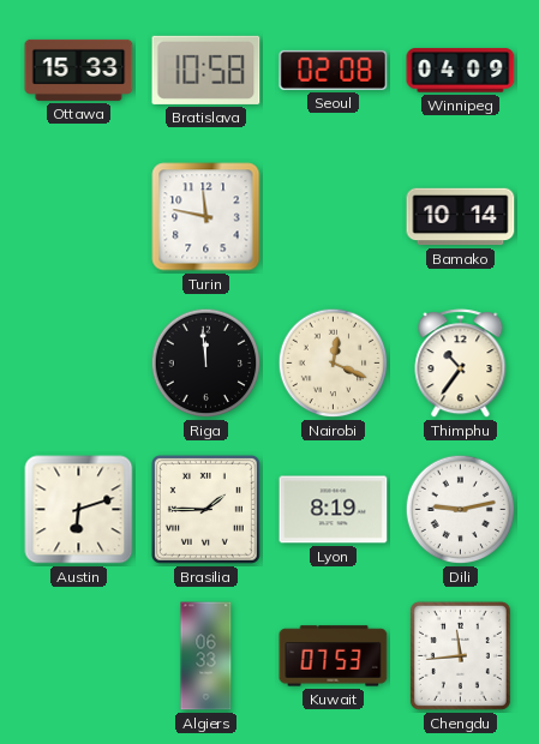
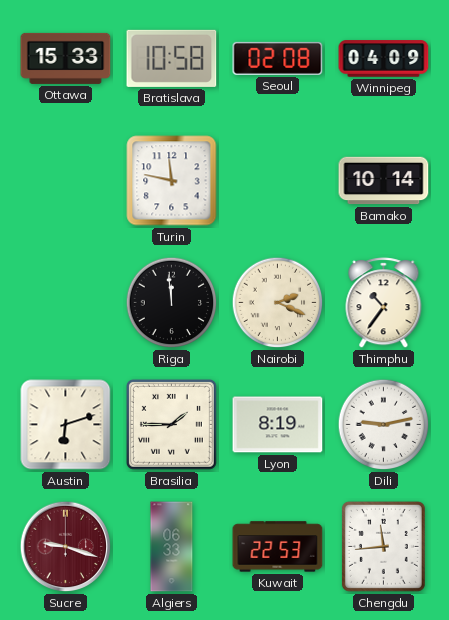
Nairobi: 12:19 -> 2:19
Sucre: none -> 9:18
Kuwait: 07:53 -> 22:53
